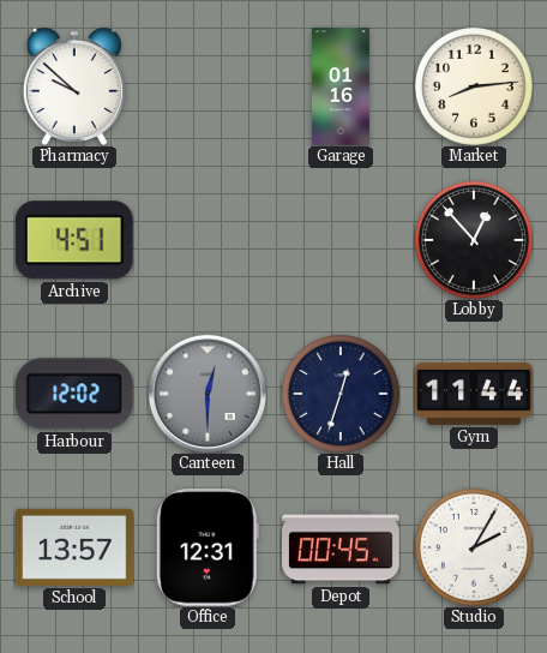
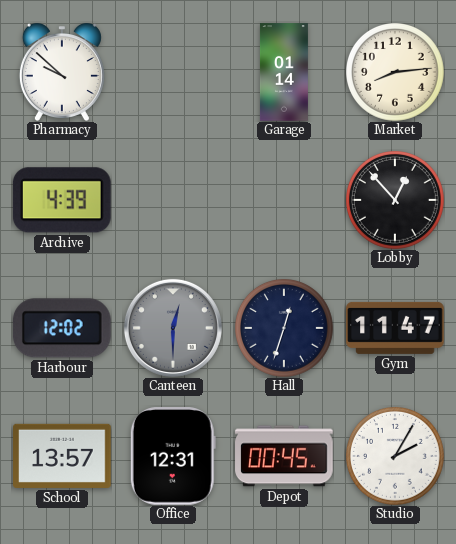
Garage: 01:16 -> 01:14
Archive: 4:51 -> 4:39
Gym: 11:44 -> 11:47
